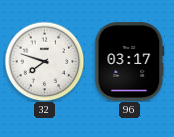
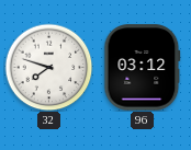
96: 03:17 -> 03:12
